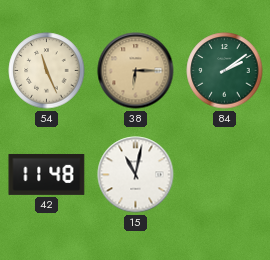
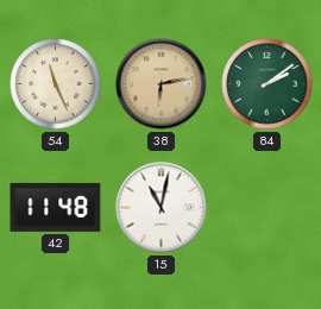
38: 6:15 -> 6:13
